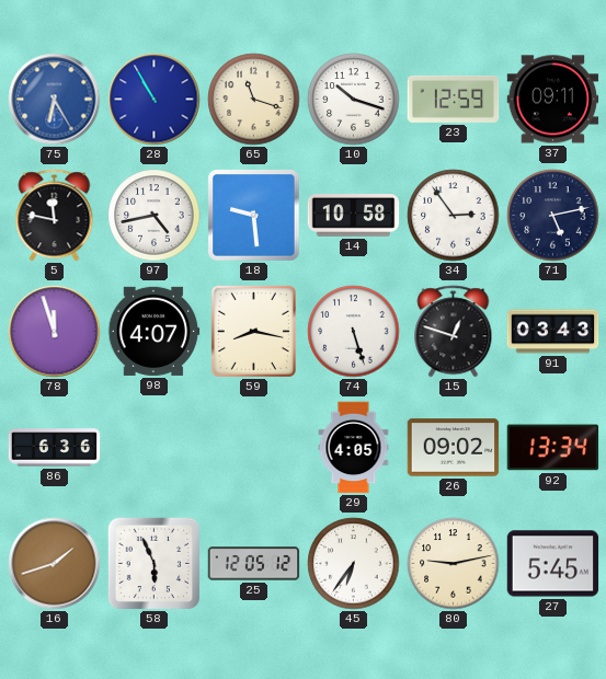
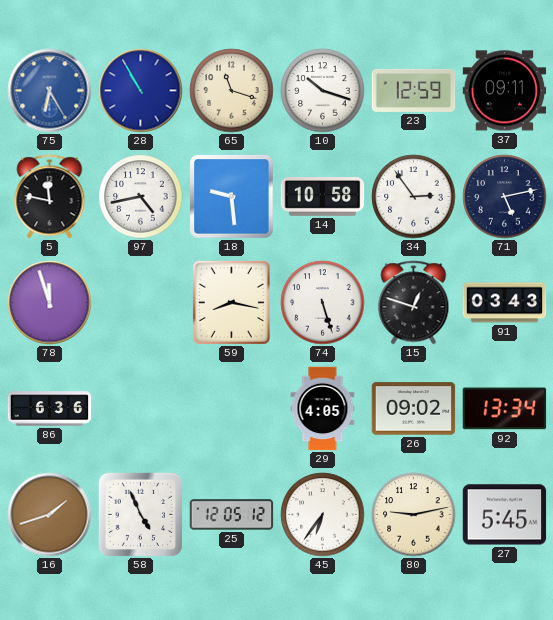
98: 4:07 -> none
58: 5:56 -> 4:56
